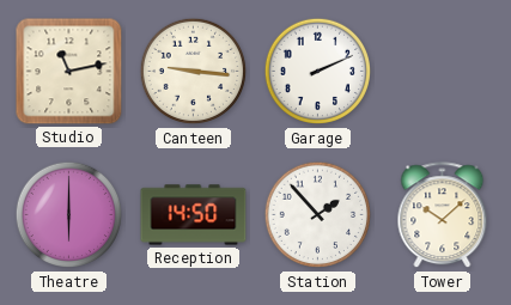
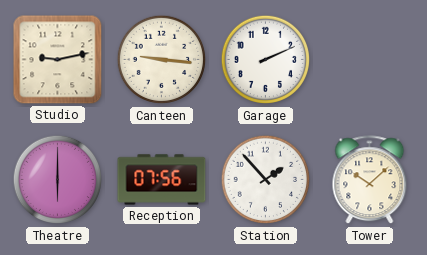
Studio: 11:13 -> 9:13
Reception: 14:50 -> 07:56
